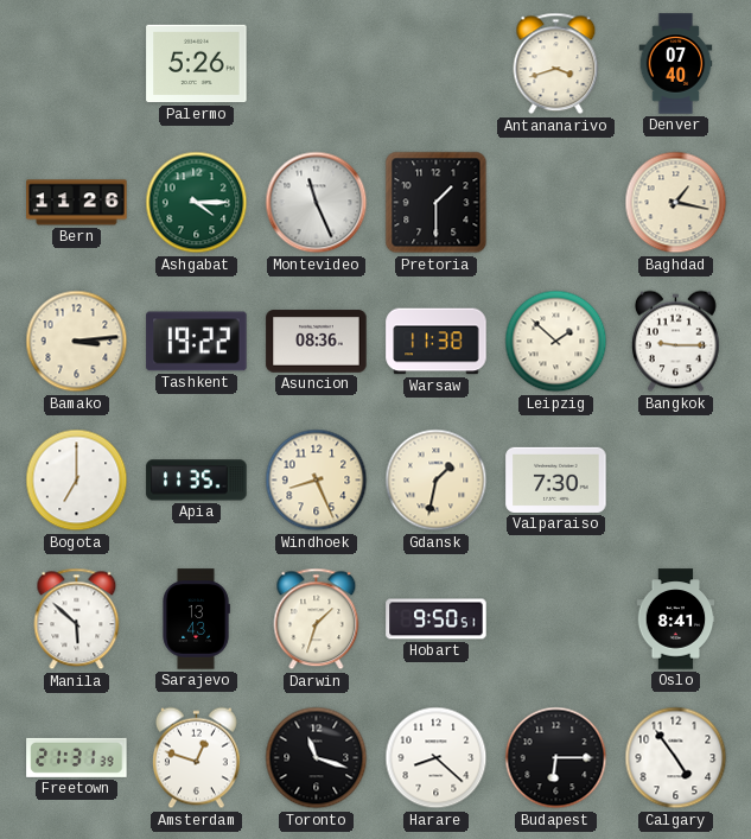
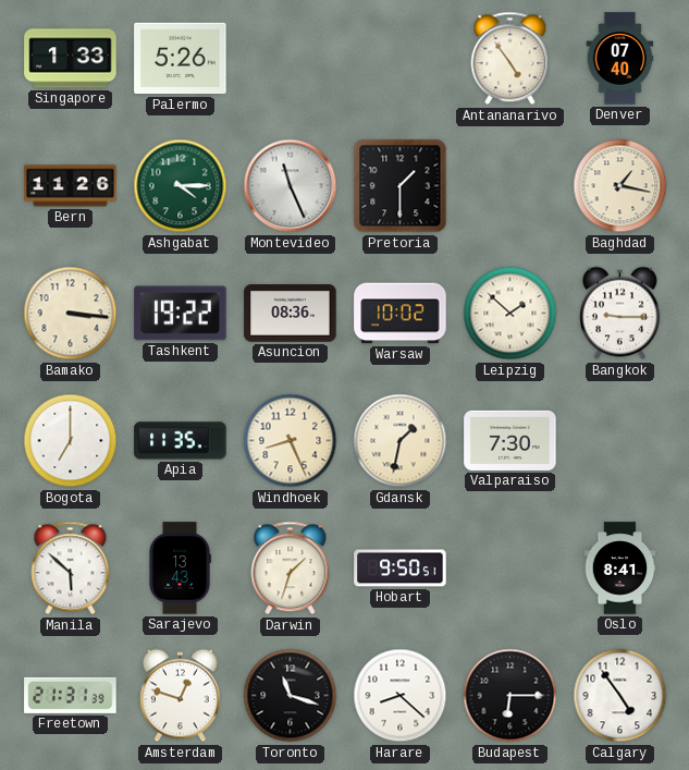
Singapore: none -> 1:33
Antananarivo: 3:42 -> 4:54
Bamako: 3:14 -> 3:16
Warsaw: 11:38 -> 10:02
